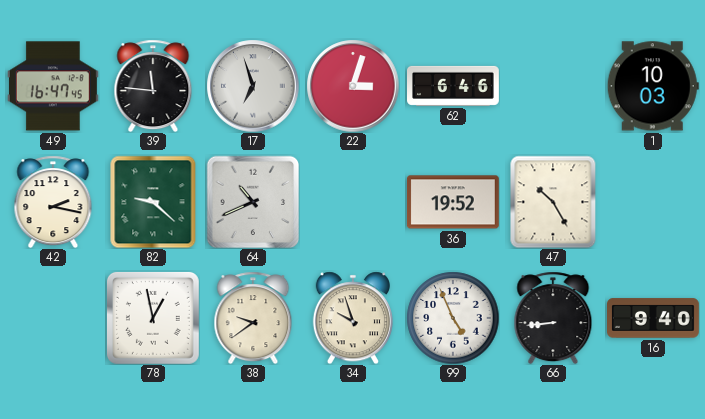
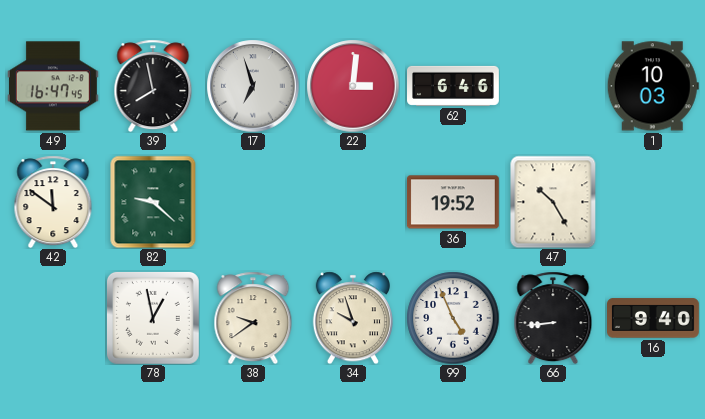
39: 11:46 -> 7:58
22: 3:03 -> 3:01
42: 2:17 -> 11:51
64: 10:41 -> none
